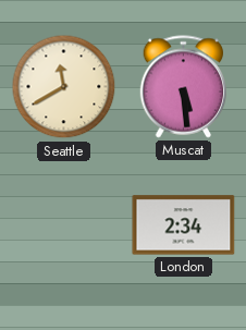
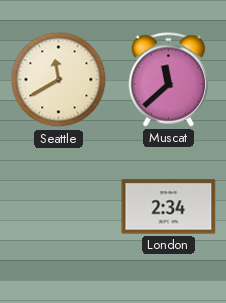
Muscat: 5:29 -> 11:38
